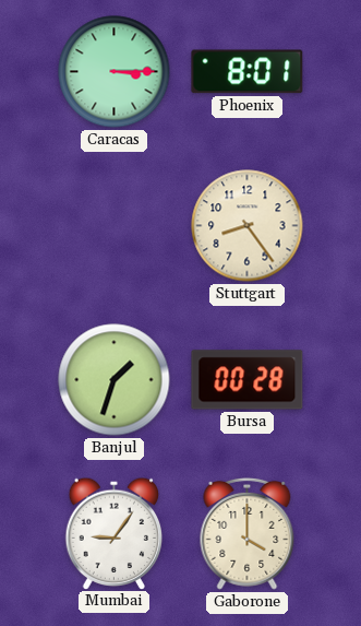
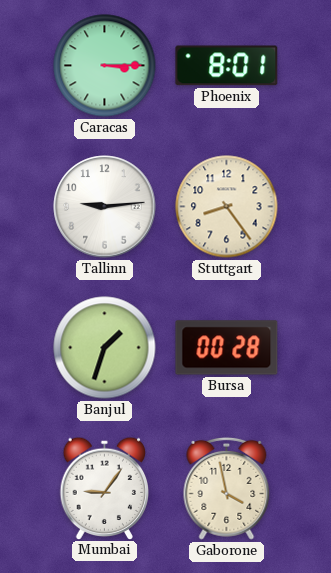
Tallinn: none -> 9:14
Gaborone: 4:00 -> 3:58
